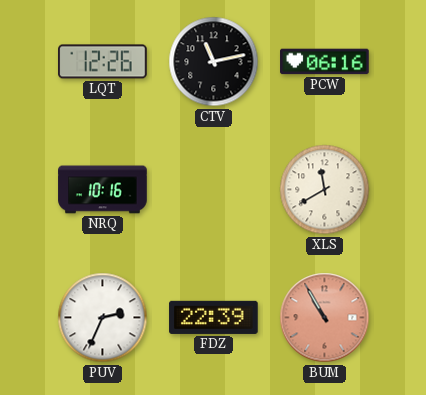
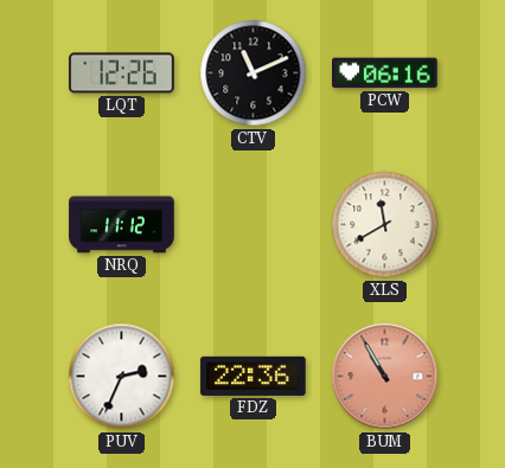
CTV: 11:13 -> 11:11
NRQ: 10:16 -> 11:12
FDZ: 22:39 -> 22:36
